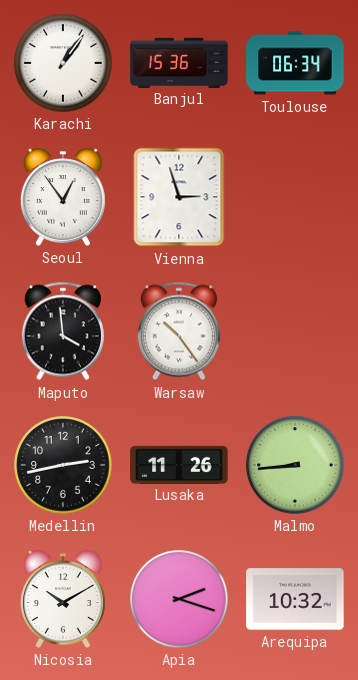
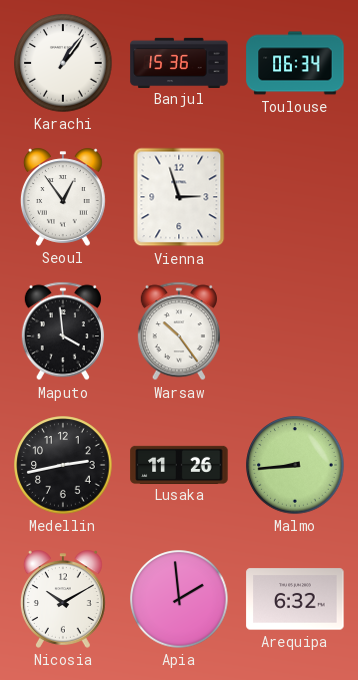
Apia: 2:18 -> 1:59
Arequipa: 10:32 -> 6:32
